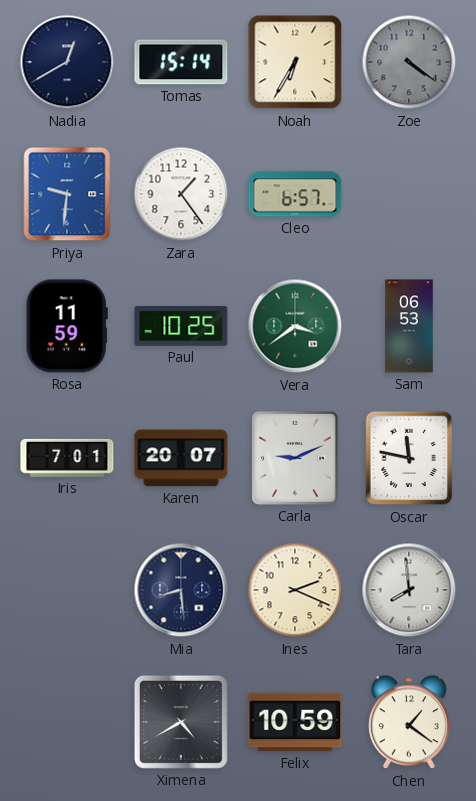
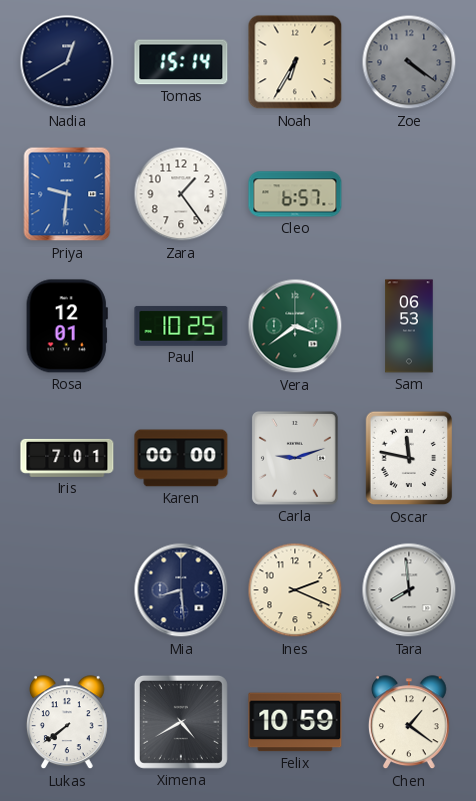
Rosa: 11:59 -> 12:01
Karen: 20:07 -> 00:00
Carla: 9:11 -> 9:12
Lukas: none -> 7:39
